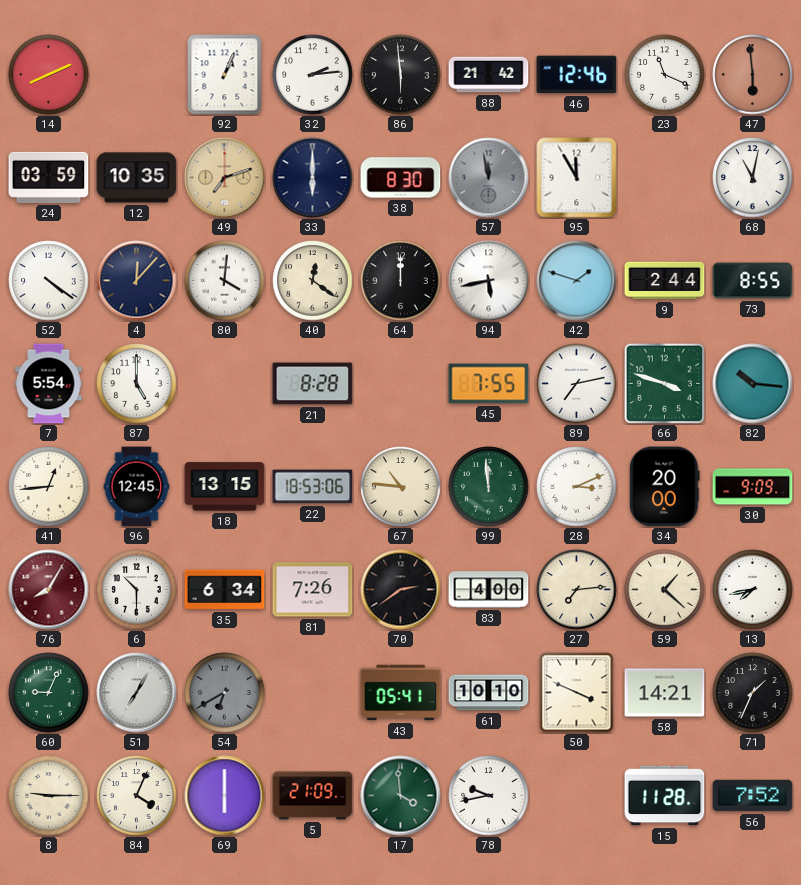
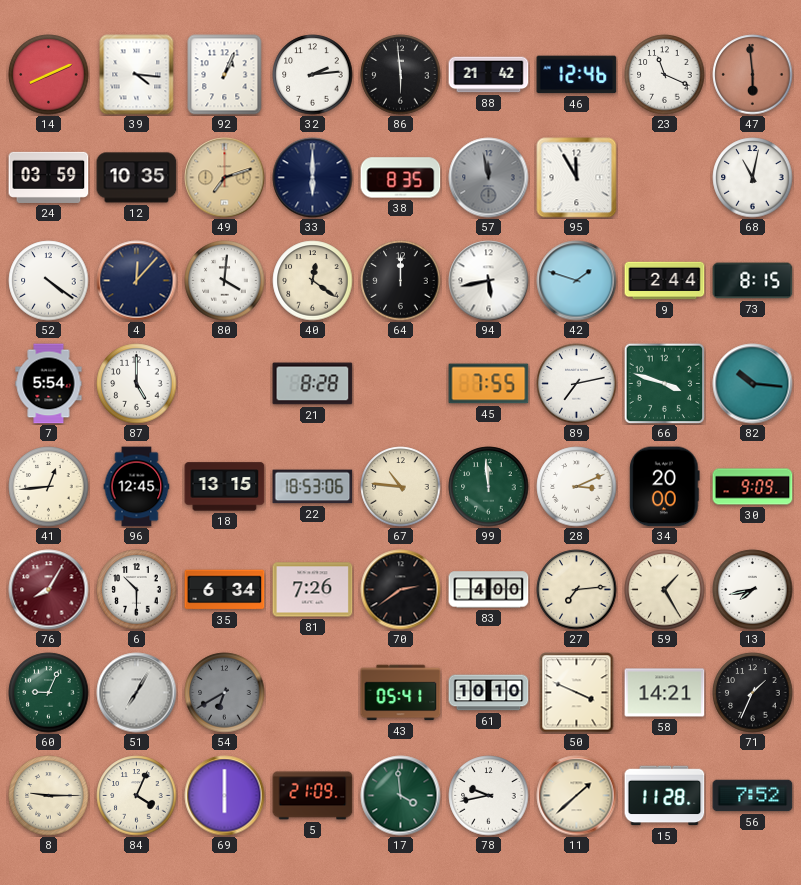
39: none -> 4:16
38: 8:30 -> 8:35
73: 8:55 -> 8:15
59: 1:22 -> 1:25
11: none -> 1:38
